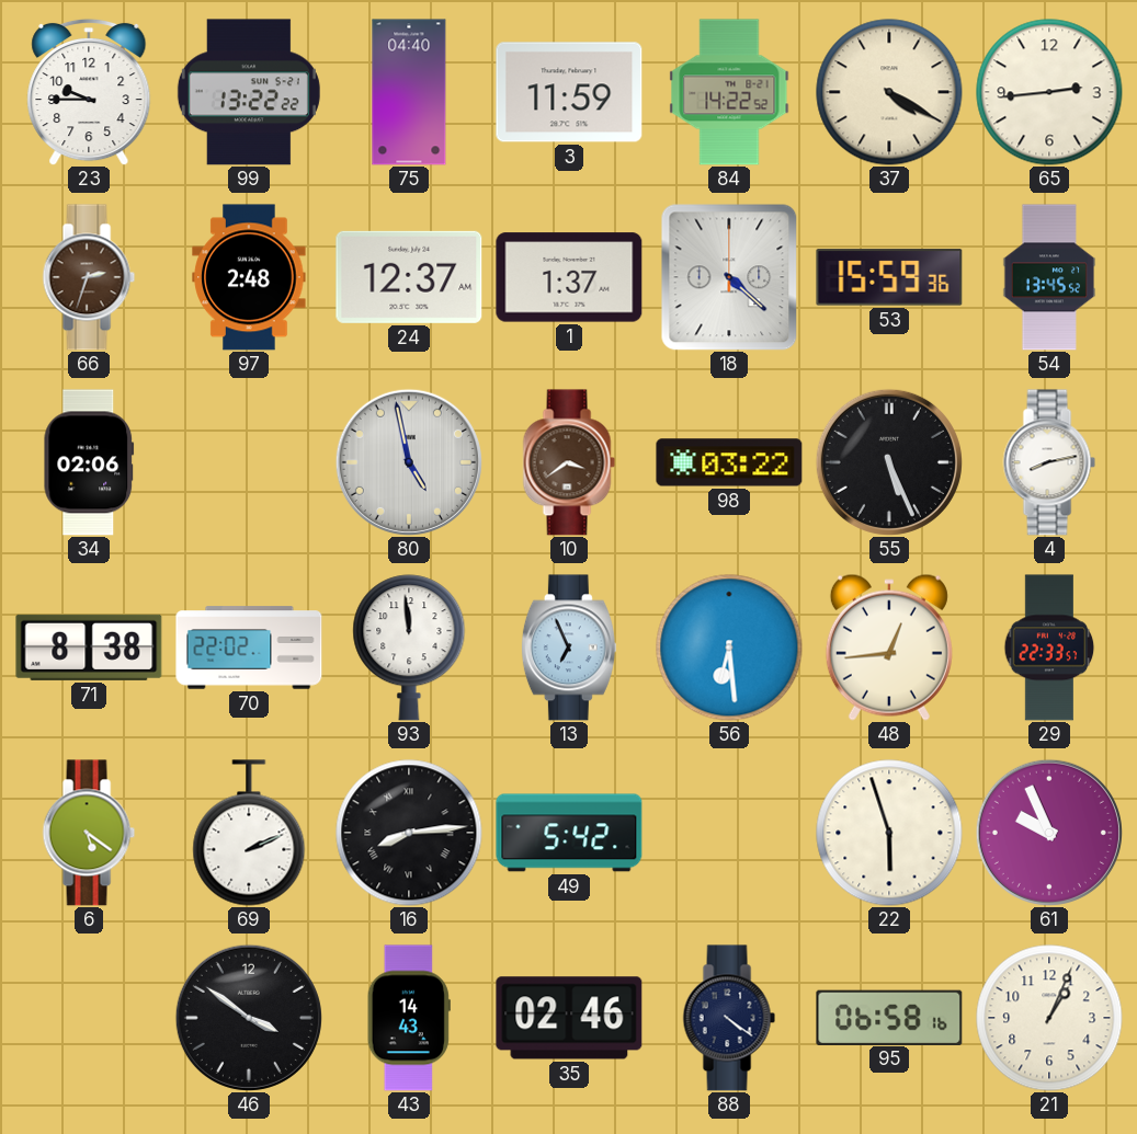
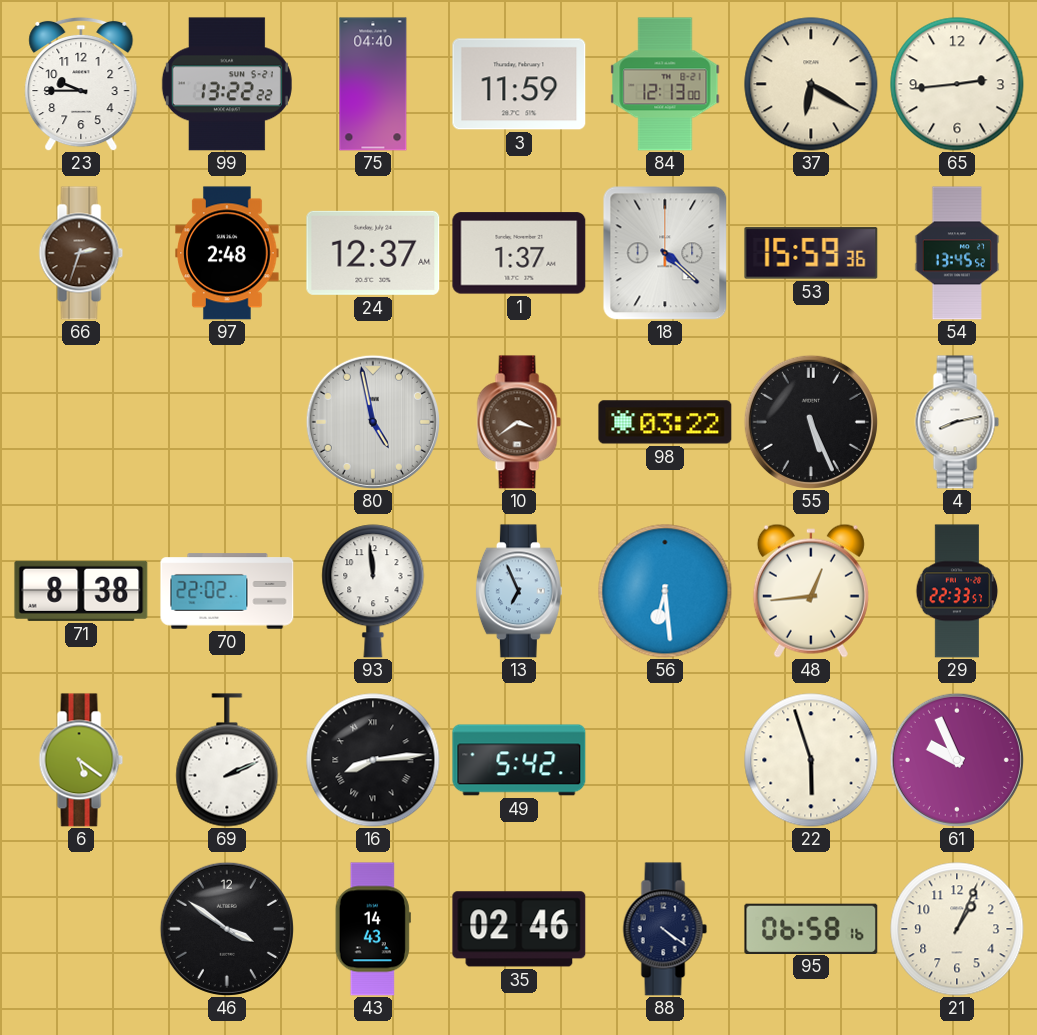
84: 14:22 -> 12:13
37: 4:20 -> 6:20
34: 02:06 -> none
